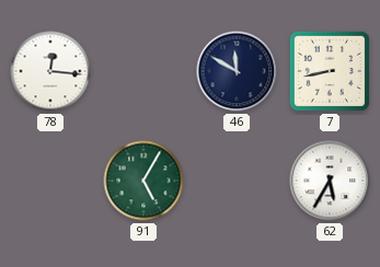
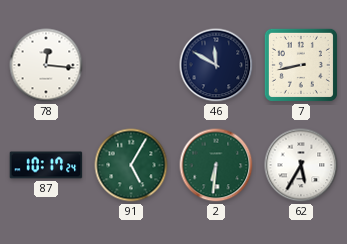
87: none -> 10:17
2: none -> 6:31
